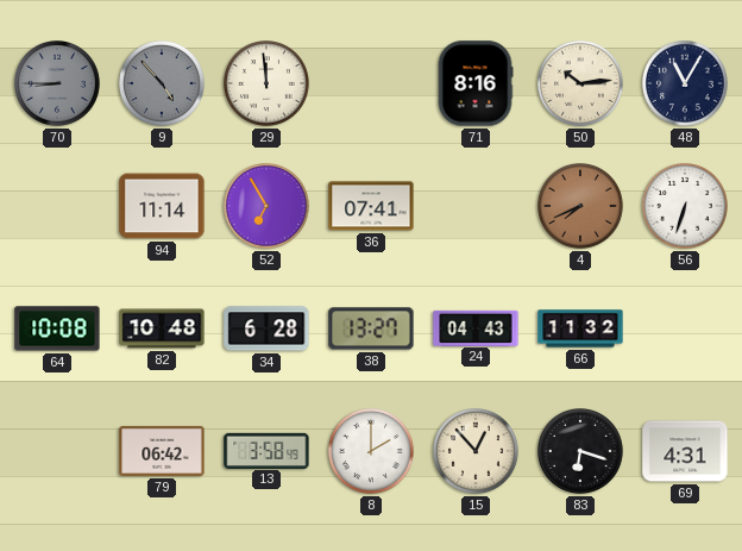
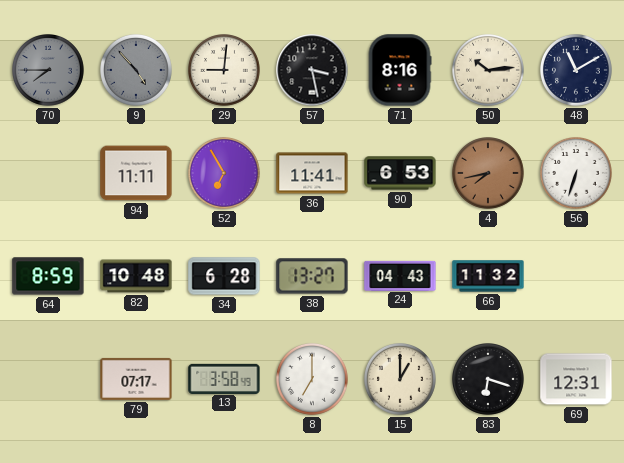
70: 8:45 -> 7:45
29: 11:59 -> 9:01
57: none -> 3:28
48: 11:05 -> 11:10
94: 11:14 -> 11:11
36: 07:41 -> 11:41
90: none -> 6:53
4: 7:41 -> 7:43
64: 10:08 -> 8:59
79: 06:42 -> 07:17
8: 2:00 -> 7:00
15: 12:53 -> 1:00
69: 4:31 -> 12:31
